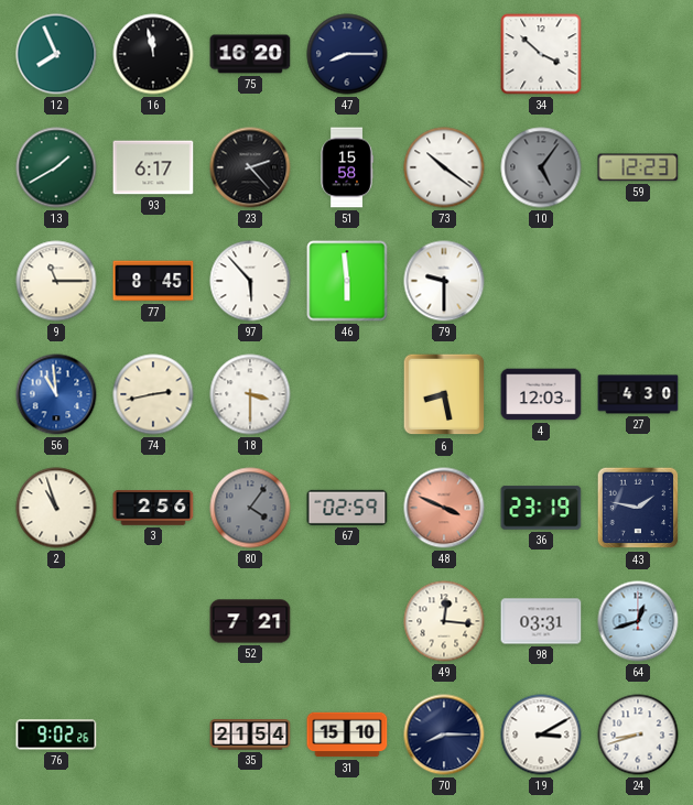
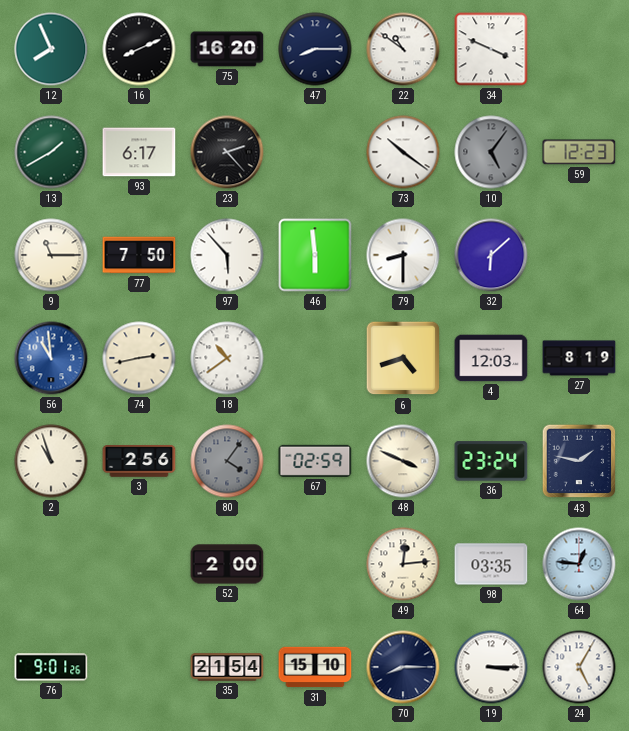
16: 11:58 -> 8:11
22: none -> 10:51
34: 3:52 -> 3:49
51: 15:58 -> none
77: 8:45 -> 7:50
79: 9:30 -> 8:30
32: none -> 6:08
18: 3:30 -> 10:39
6: 8:28 -> 4:42
27: 4:30 -> 8:19
48 dial: salmon -> cream
36: 23:19 -> 23:24
52: 7:21 -> 2:00
49: 12:16 -> 12:14
98: 03:31 -> 03:35
64: 12:42 -> 12:46
76: 9:02 -> 9:01
19: 3:10 -> 3:15
24: 8:42 -> 5:05
